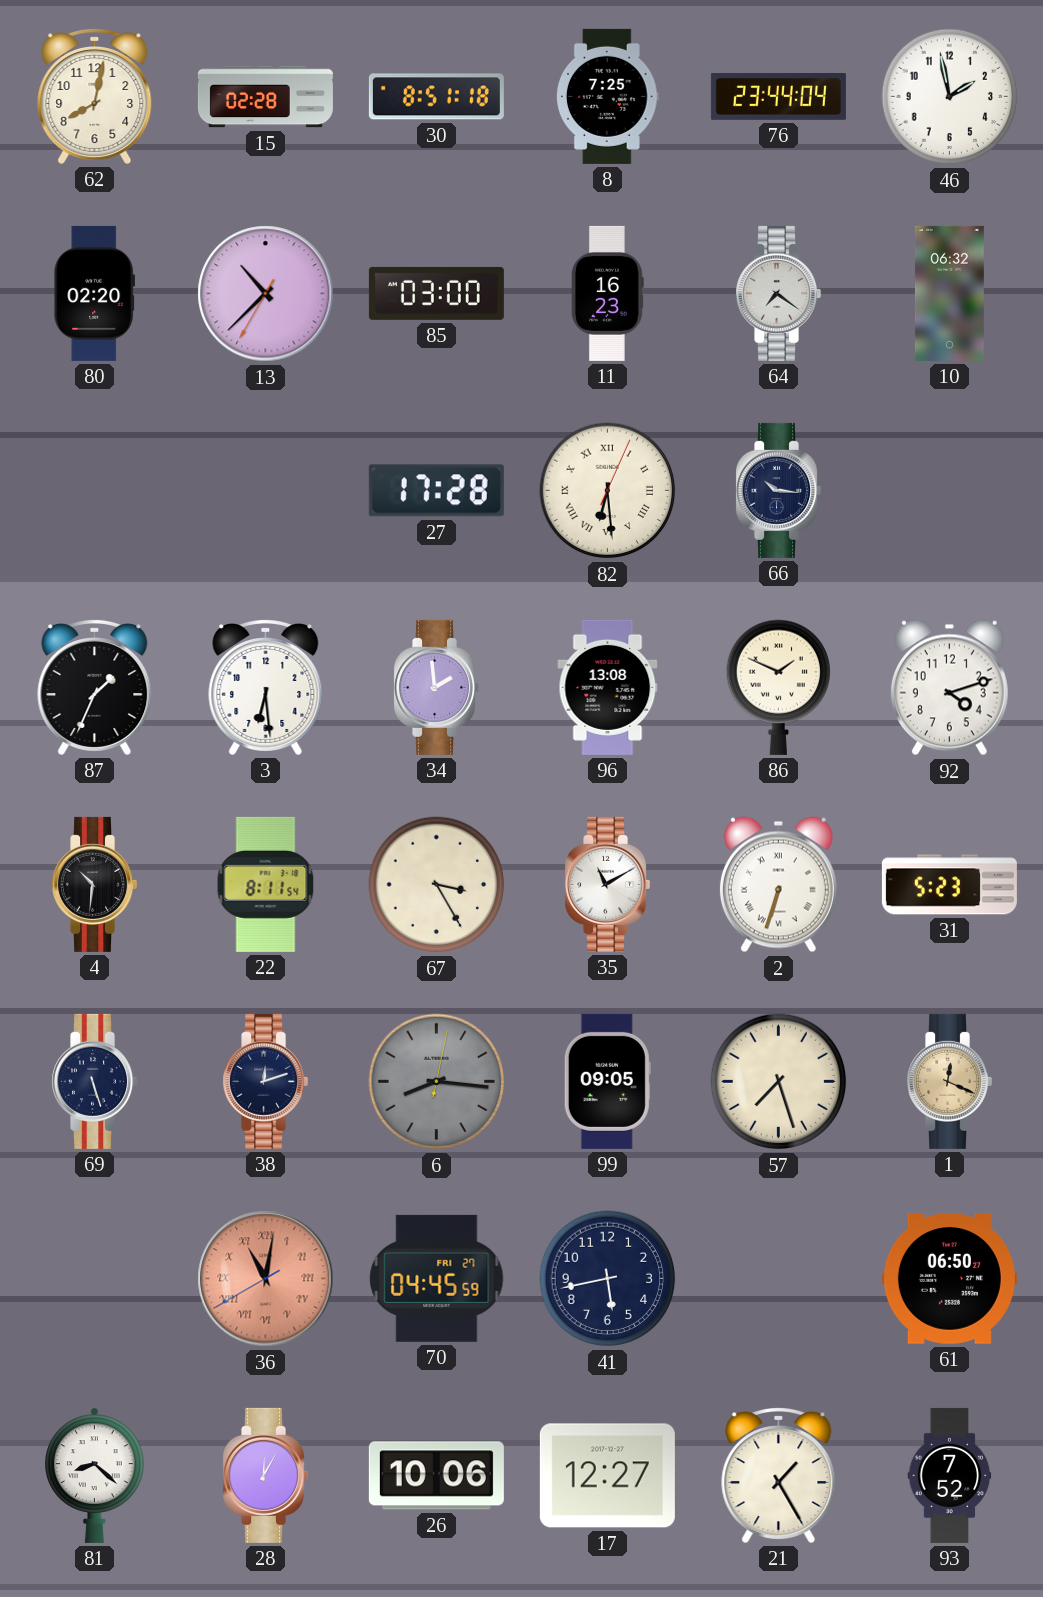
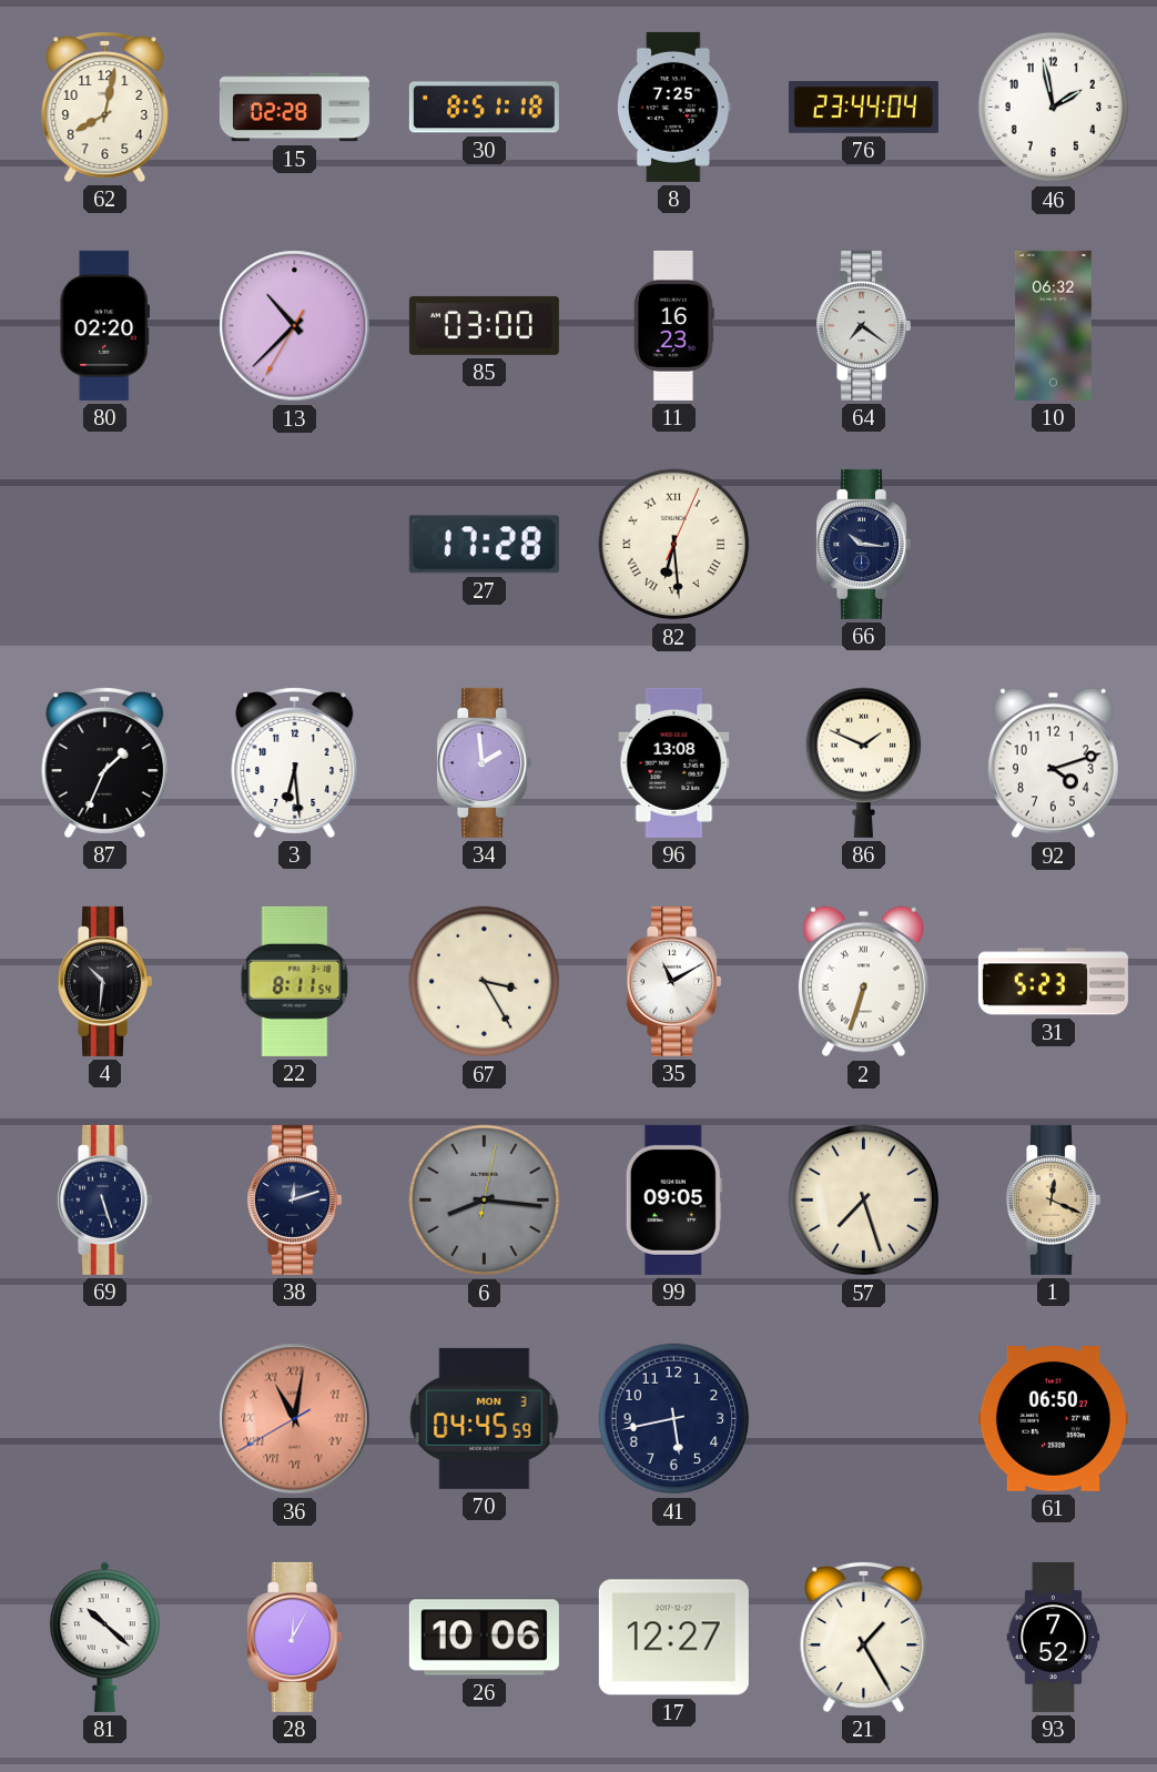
70 date: FRI 27 -> MON 3
81: 8:22 -> 10:22
